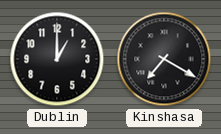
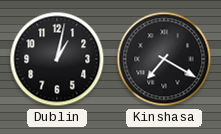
Dublin: 1:00 -> 1:02
